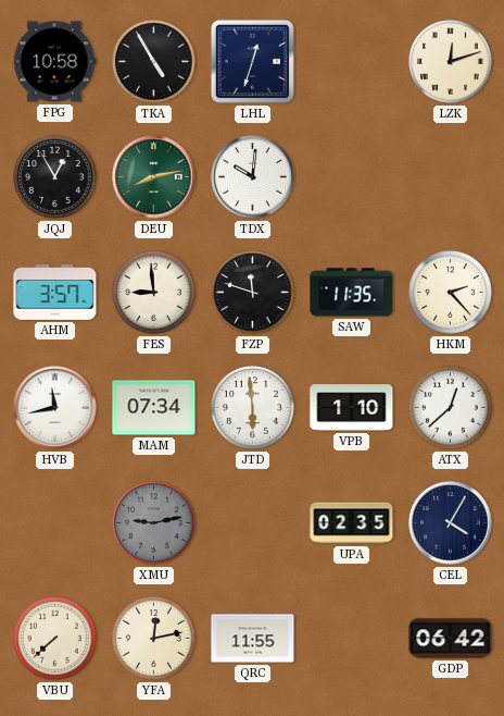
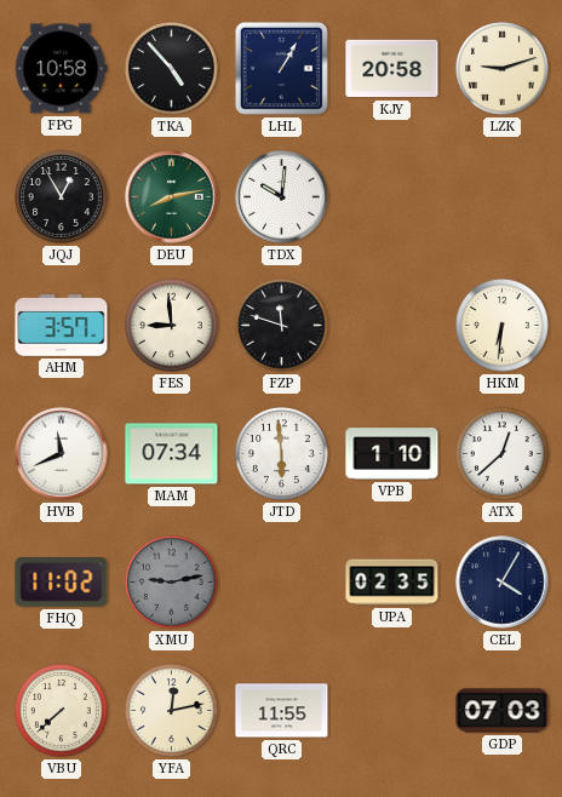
TKA: 4:55 -> 4:53
LHL: 12:33 -> 1:05
KJY: none -> 20:58
LZK: 12:12 -> 9:12
SAW: 11:35 -> none
HKM: 2:23 -> 6:31
HVB: 11:43 -> 11:41
FHQ: none -> 11:02
GDP: 06:42 -> 07:03
